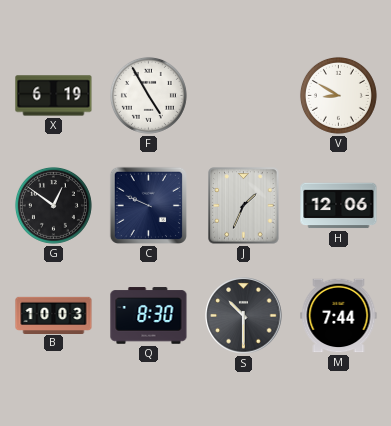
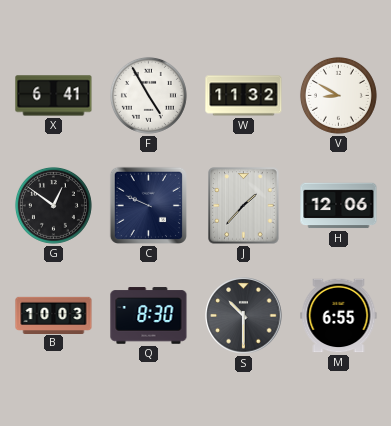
X: 6:19 -> 6:41
W: none -> 11:32
J: 1:34 -> 1:37
M: 7:44 -> 6:55
